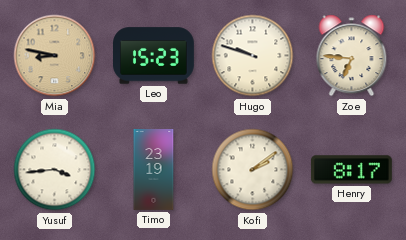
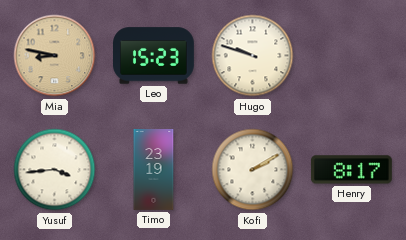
Zoe: 6:46 -> none
Kofi: 2:09 -> 2:10
